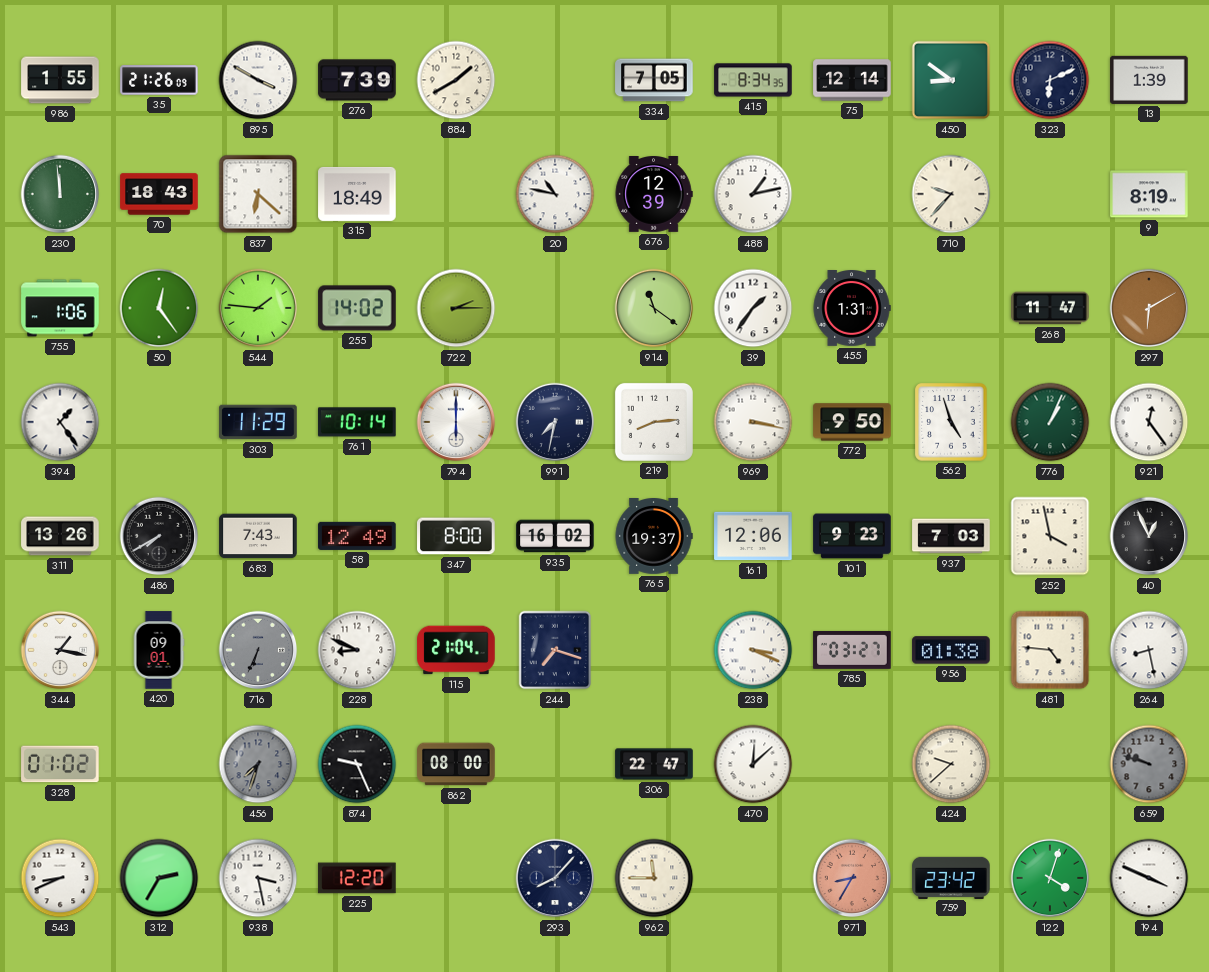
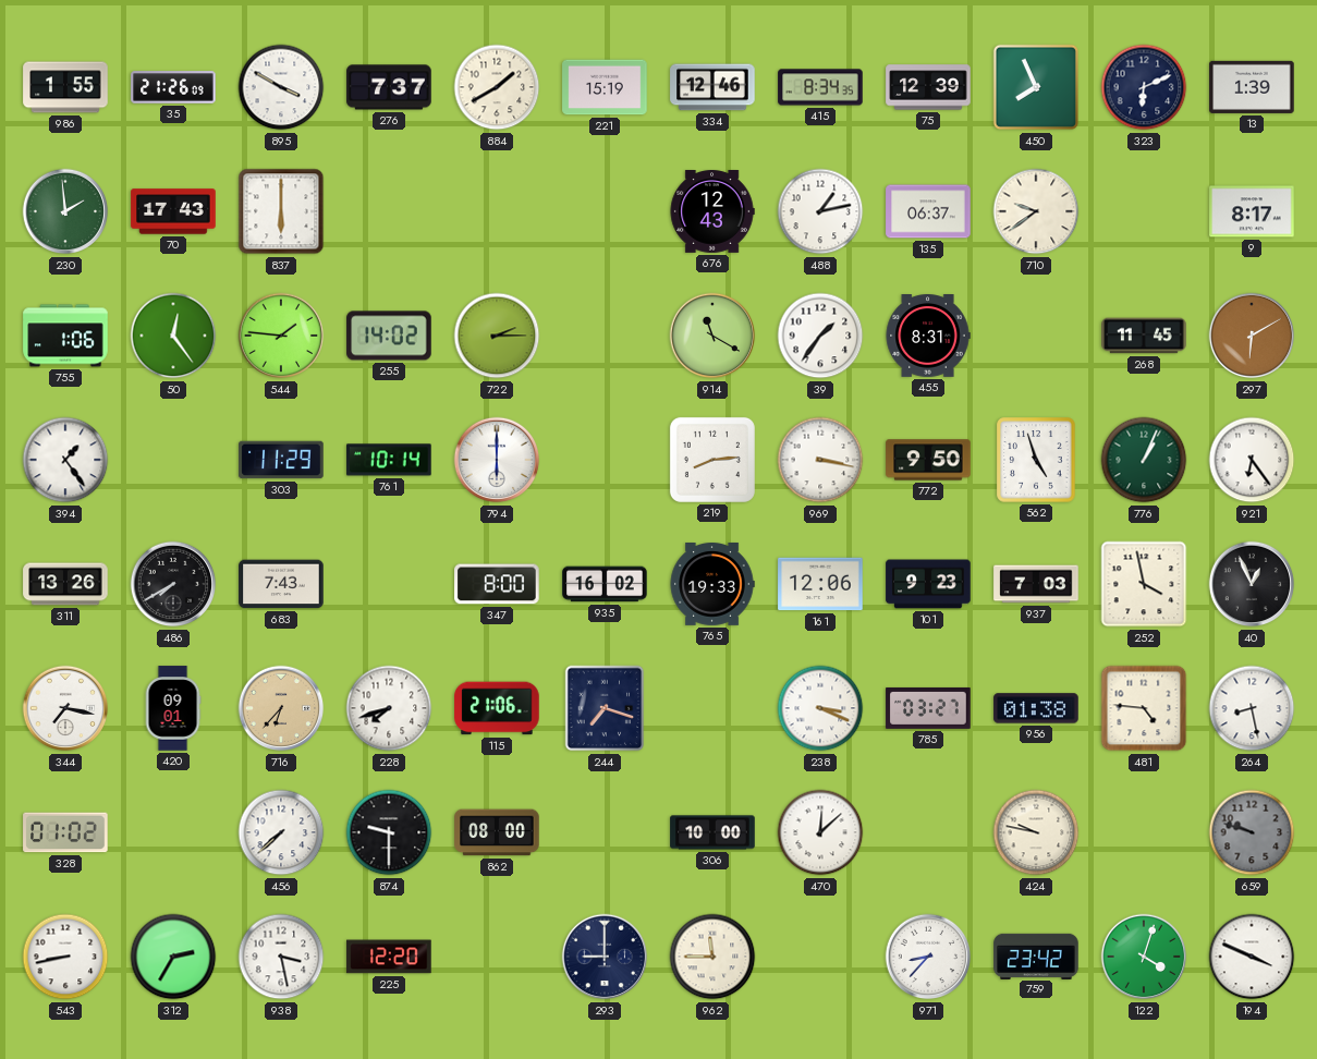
276: 7:39 -> 7:37
221: none -> 15:19
334: 7:05 -> 12:46
75: 12:14 -> 12:39
450: 8:51 -> 7:56
230: 11:59 -> 1:59
70: 18:43 -> 17:43
837: 6:22 -> 6:00
315: 18:49 -> none
20: 10:47 -> none
676: 12:39 -> 12:43
135: none -> 06:37
710: 9:37 -> 9:39
9: 8:19 -> 8:17
914: 11:21 -> 11:20
455: 1:31 -> 8:31
268: 11:47 -> 11:45
991: 7:32 -> none
921: 12:24 -> 6:24
58: 12:49 -> none
765: 19:37 -> 19:33
344: 1:17 -> 7:17
716: 6:34 -> 6:37
716 dial: grey -> champagne
228: 8:49 -> 7:42
115: 21:04 -> 21:06
456: 7:33 -> 7:38
456 dial: grey -> white
874: 9:26 -> 9:30
306: 22:47 -> 10:00
424: 9:38 -> 9:47
543: 8:41 -> 8:43
293: 8:07 -> 9:00
971: 8:35 -> 8:37
971 dial: salmon -> white
